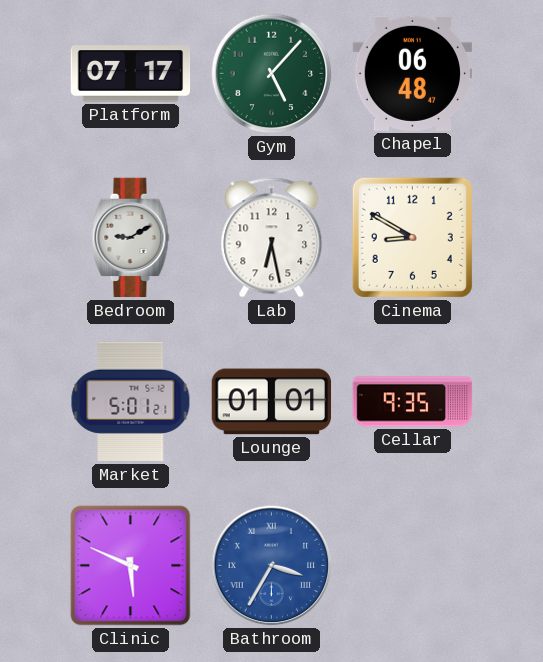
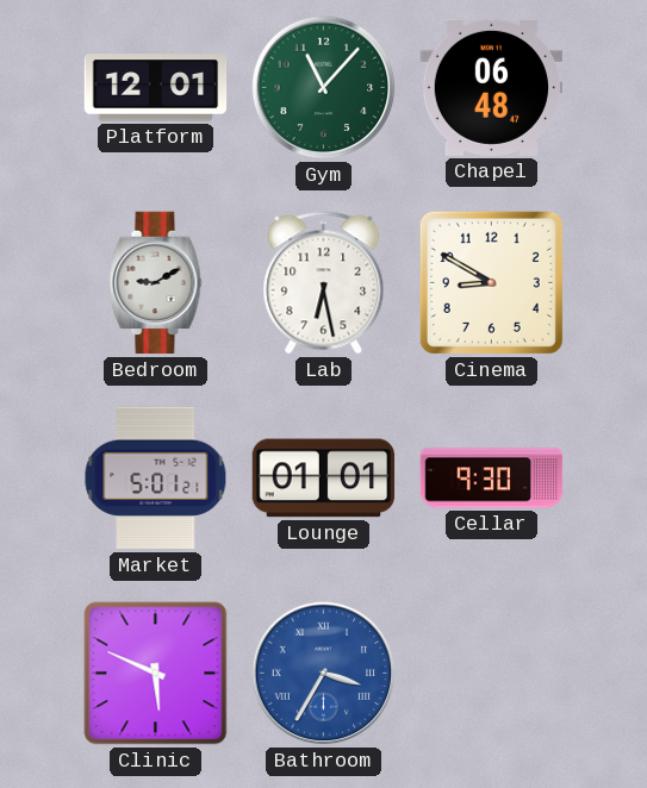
Platform: 07:17 -> 12:01
Gym: 5:07 -> 11:07
Cellar: 9:35 -> 9:30
